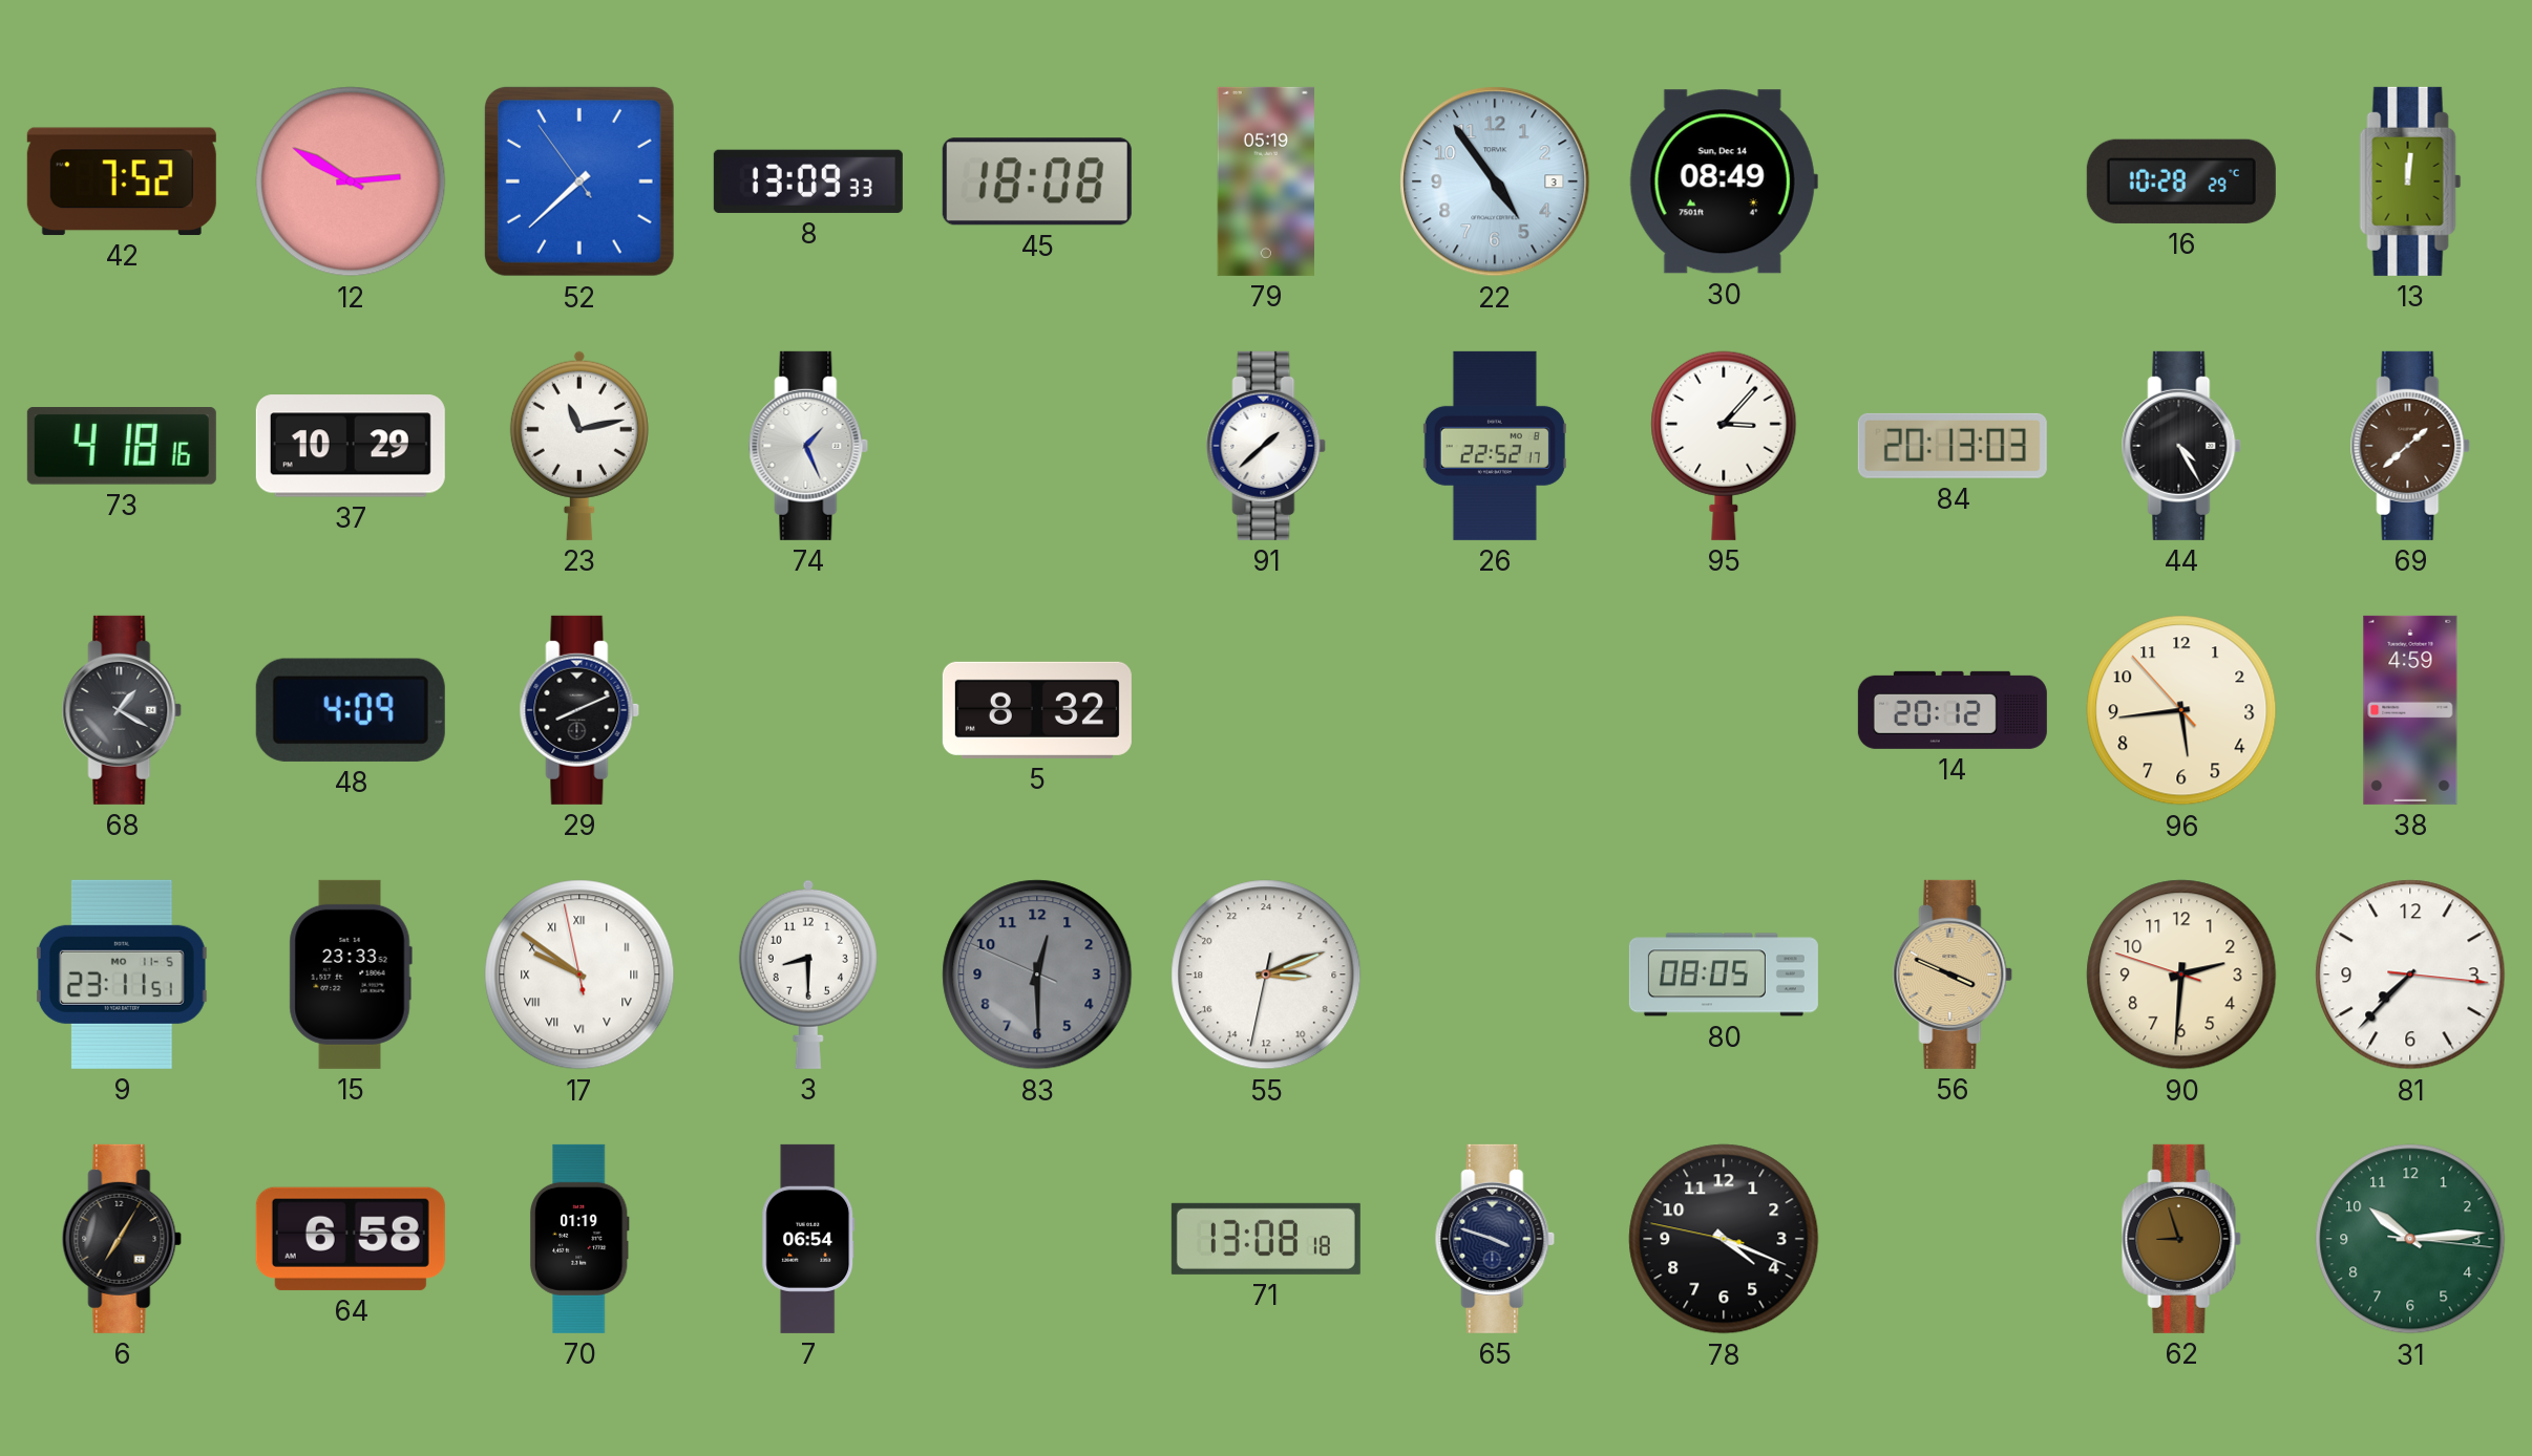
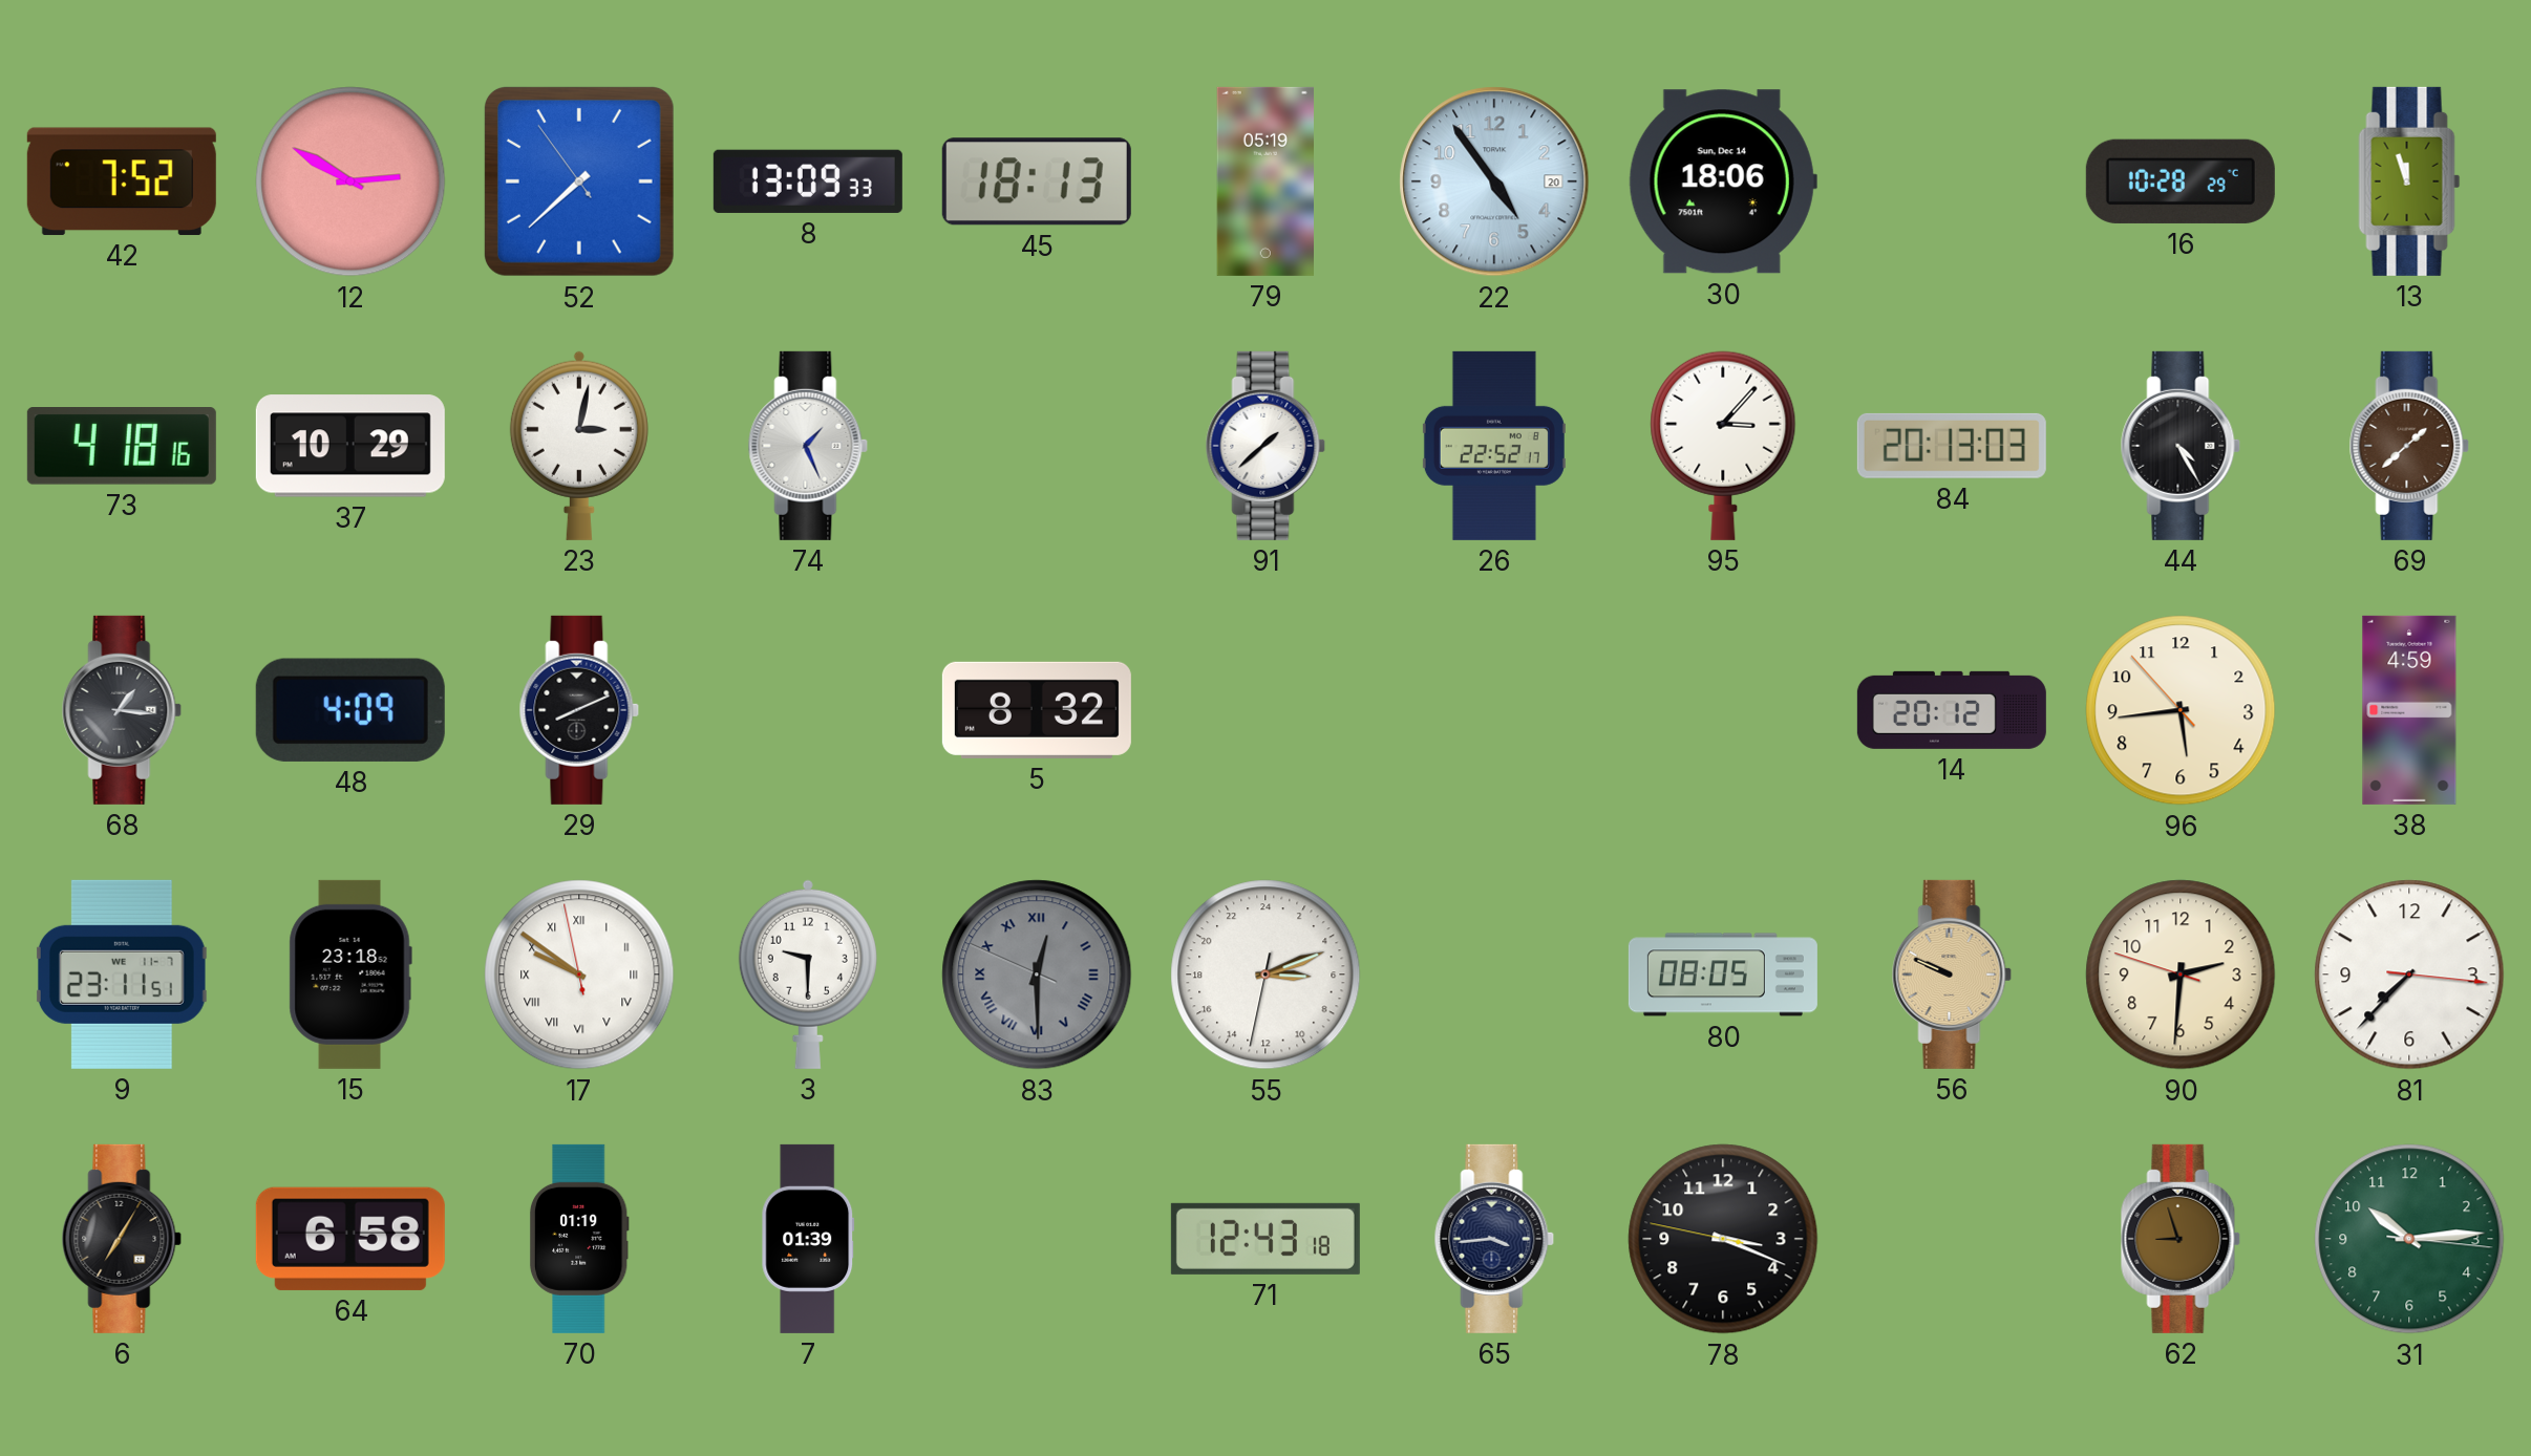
45: 18:08 -> 18:13
22 date: 3 -> 20
30: 08:49 -> 18:06
13: 12:01 -> 11:57
23: 11:13 -> 3:02
68: 1:20 -> 1:16
9 date: MO 11-5 -> WE 11-7
15: 23:33 -> 23:18
3: 8:30 -> 9:30
83 numerals: Arabic -> Roman
56: 3:49 -> 9:49
7: 06:54 -> 01:39
71: 13:08 -> 12:43
65: 3:48 -> 3:44
78: 4:18 -> 3:18
